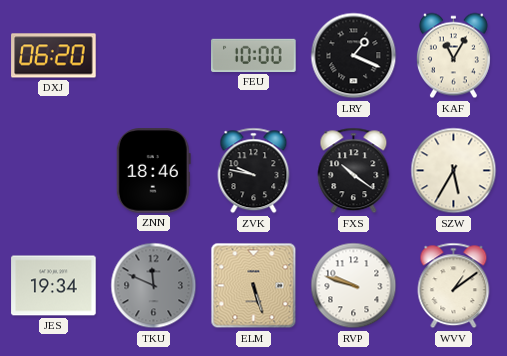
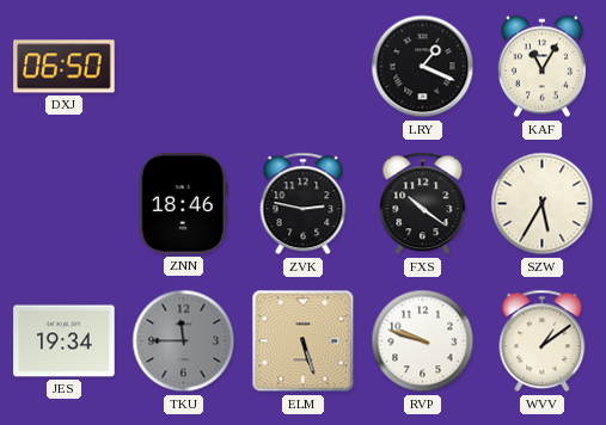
DXJ: 06:20 -> 06:50
FEU: 10:00 -> none
ZVK: 9:47 -> 2:47
TKU: 11:49 -> 11:45
